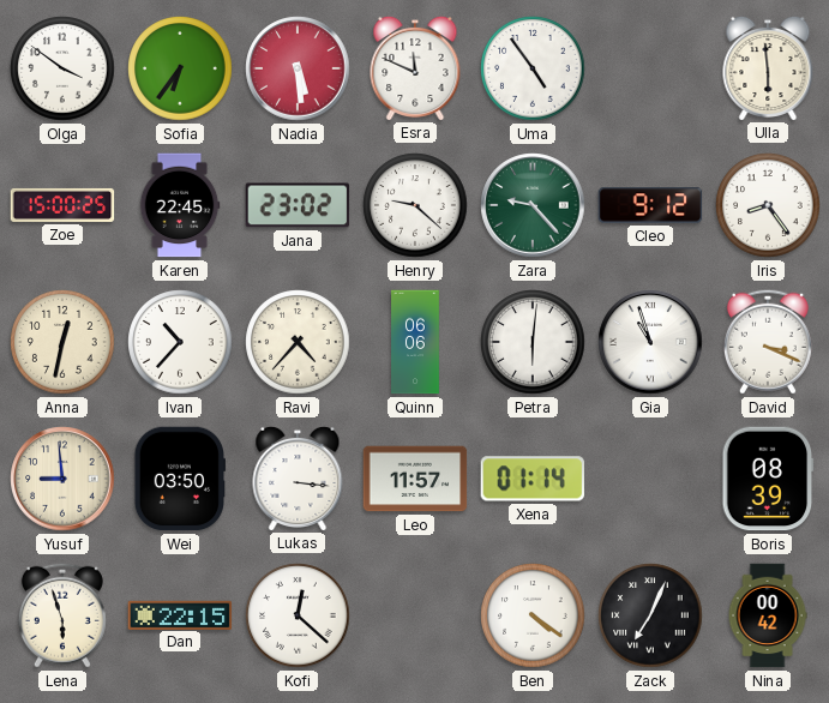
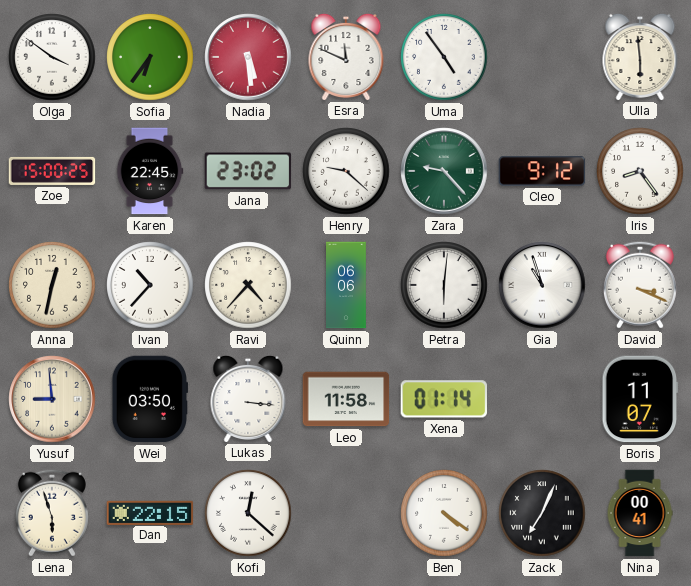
Leo: 11:57 -> 11:58
Boris: 08:39 -> 11:07
Nina: 00:42 -> 00:41
